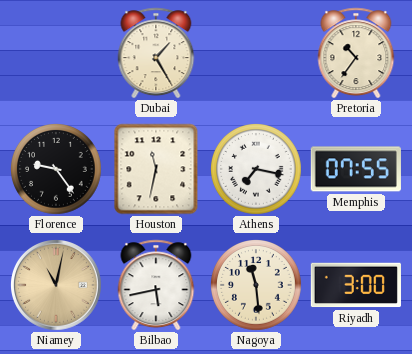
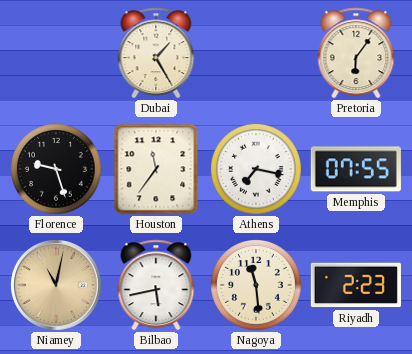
Pretoria: 10:36 -> 6:06
Florence: 9:24 -> 9:27
Houston: 11:32 -> 11:36
Riyadh: 3:00 -> 2:23
